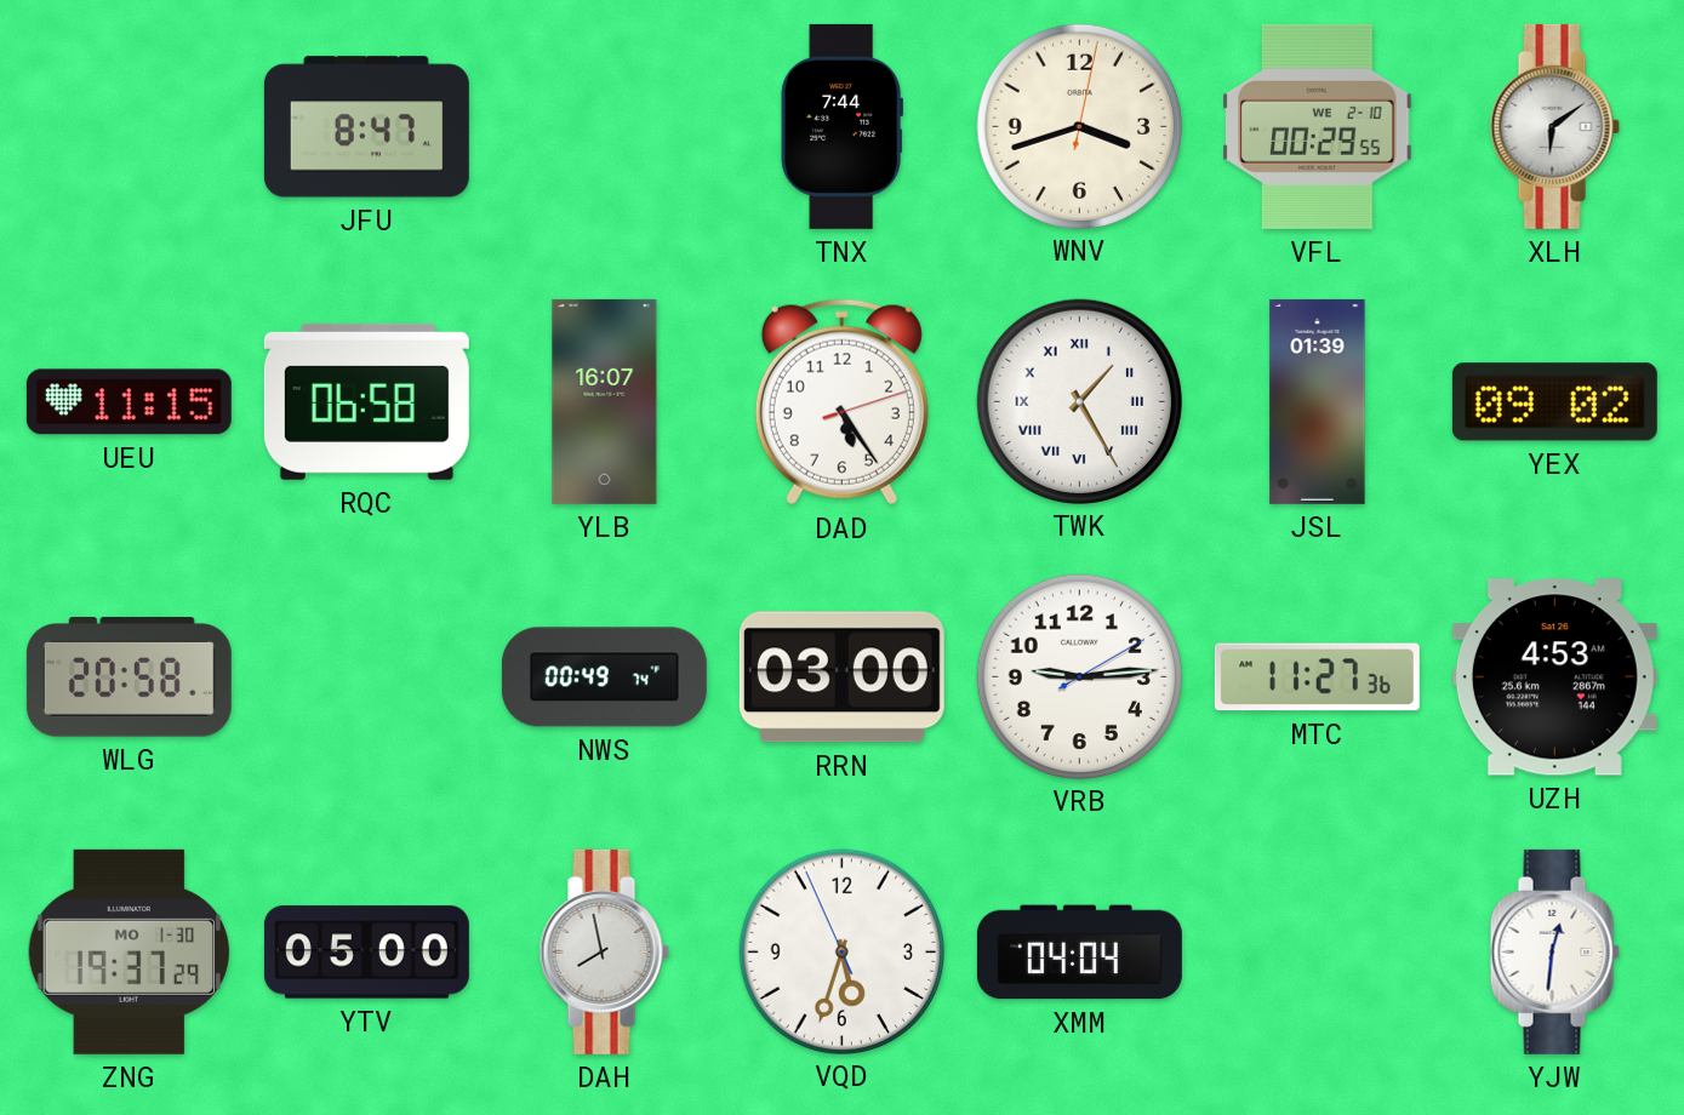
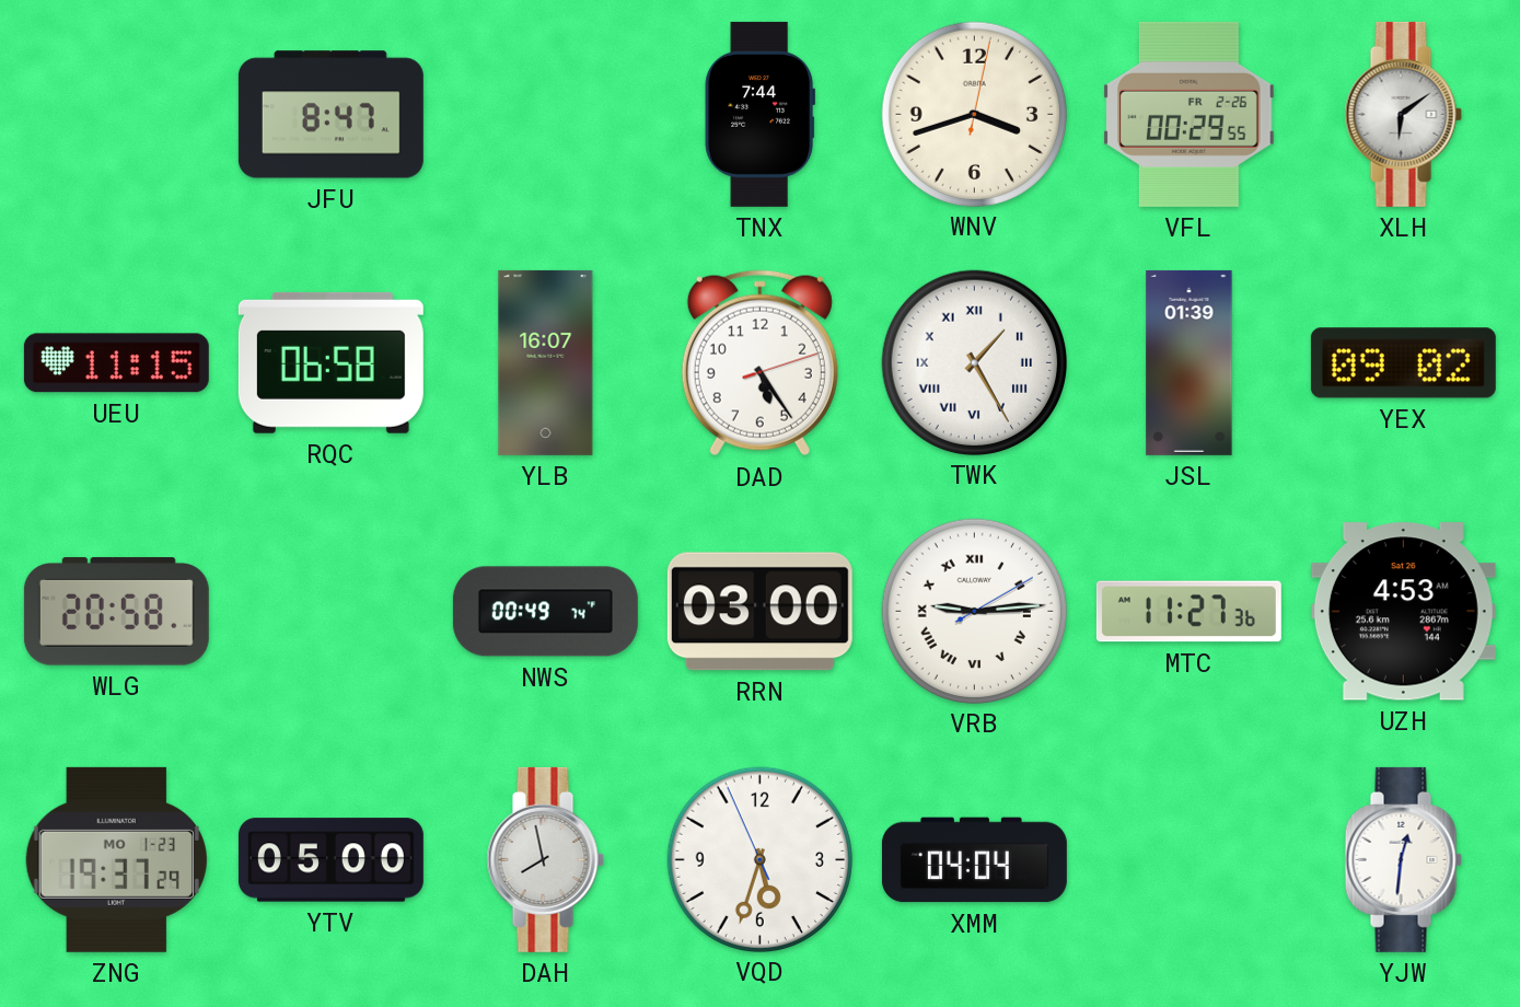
VFL date: WE 2-10 -> FR 2-26
VRB numerals: Arabic -> Roman
ZNG date: MO 1-30 -> MO 1-23
